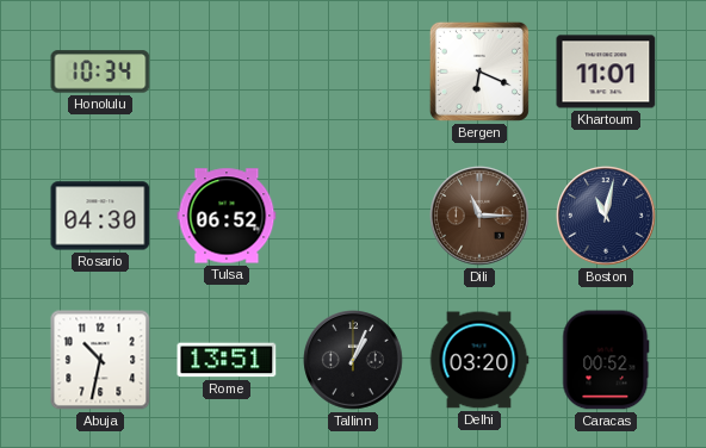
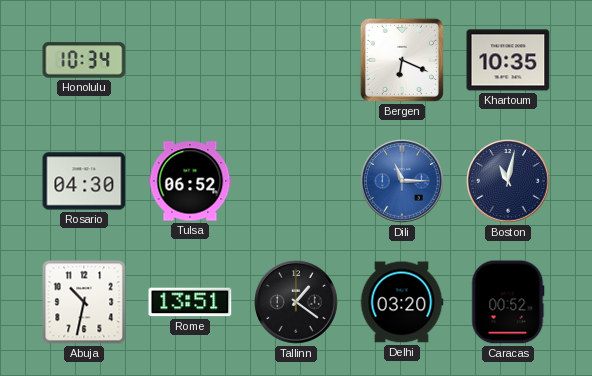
Khartoum: 11:01 -> 10:35
Dili dial: brown -> blue
Tallinn: 1:04 -> 1:21
